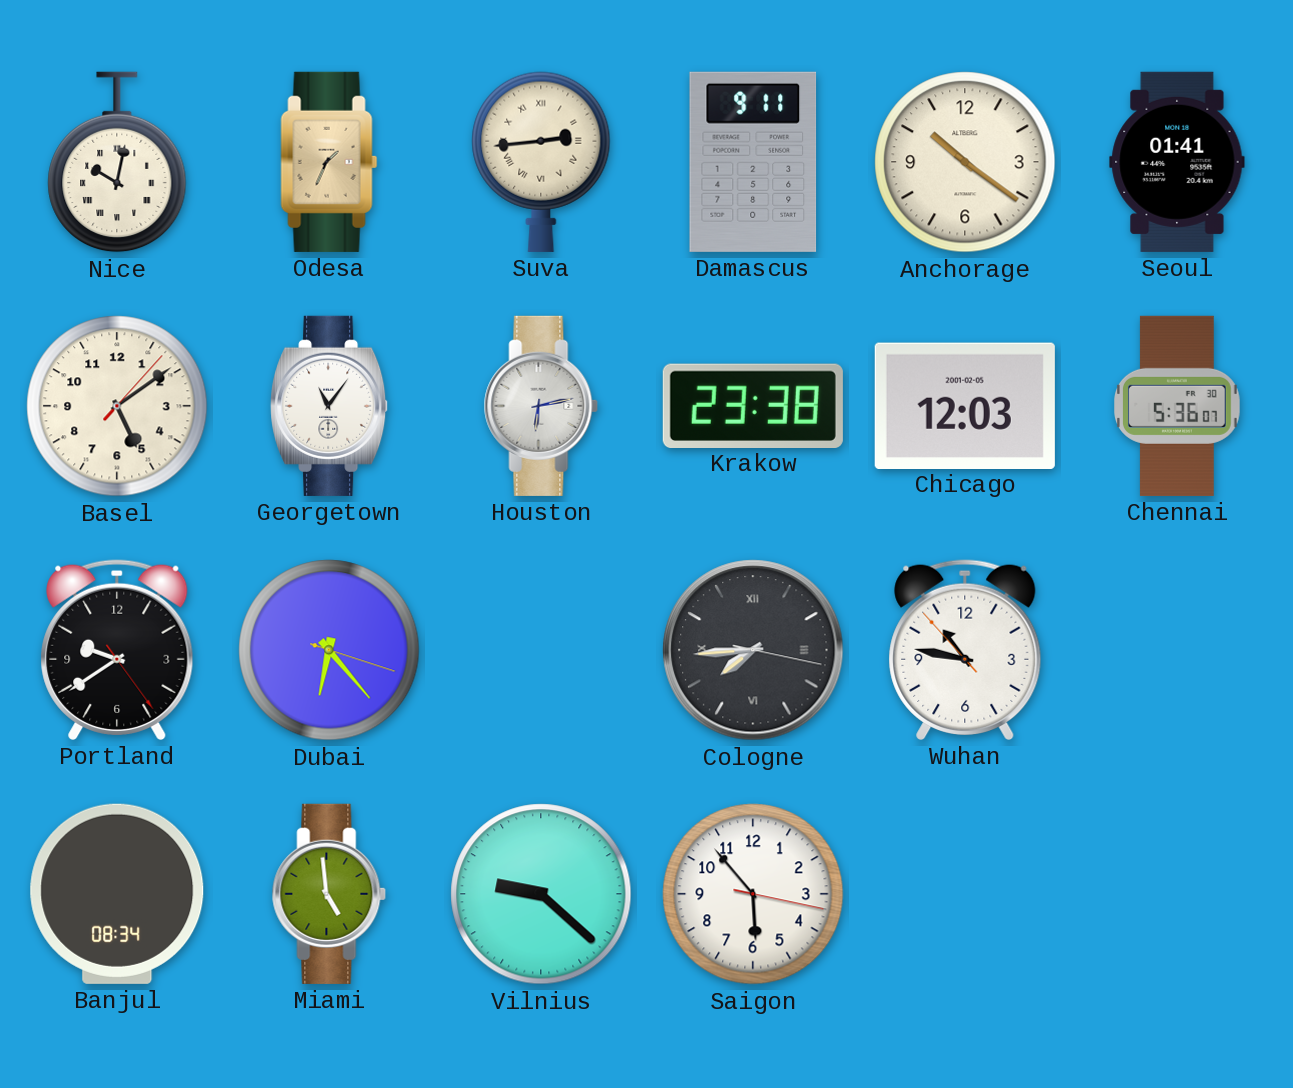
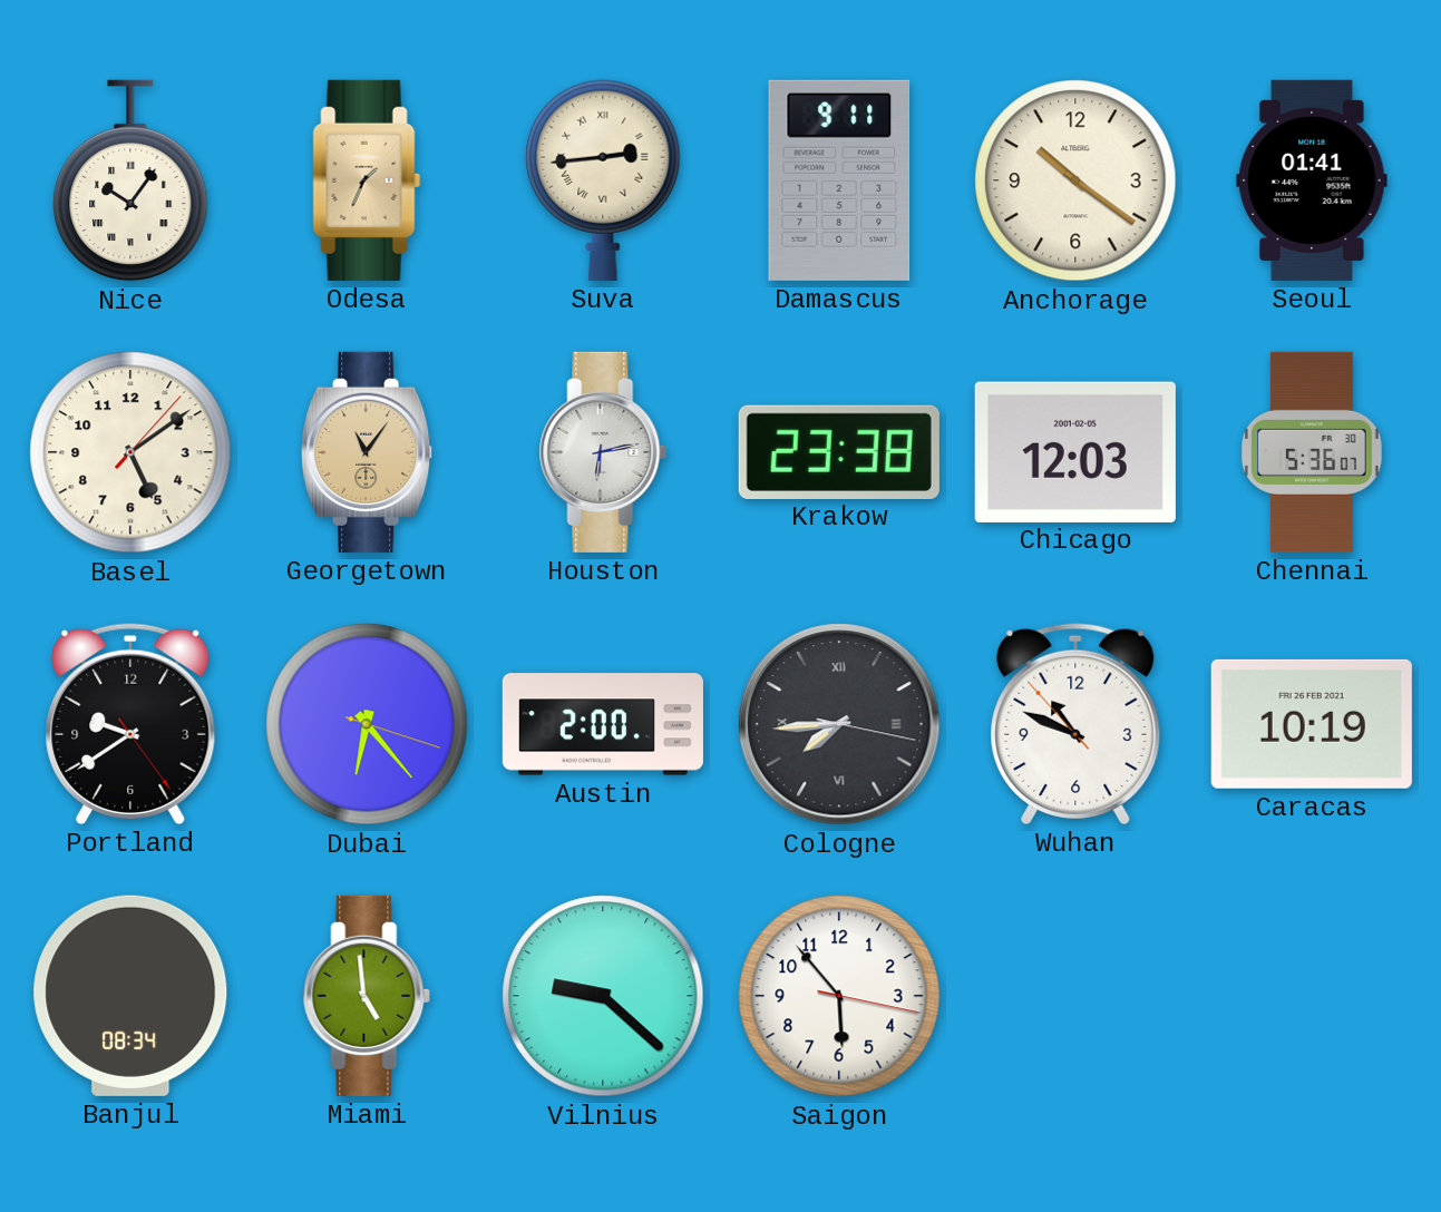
Nice: 10:02 -> 10:06
Georgetown dial: white -> champagne
Austin: none -> 2:00
Wuhan: 10:46 -> 10:48
Caracas: none -> 10:19
